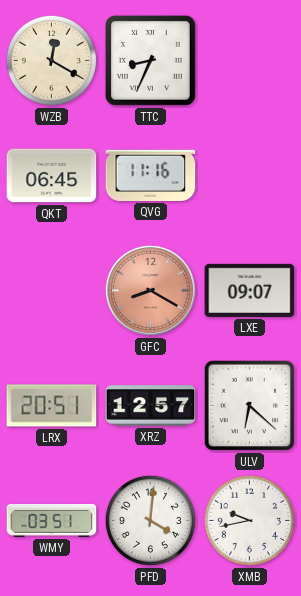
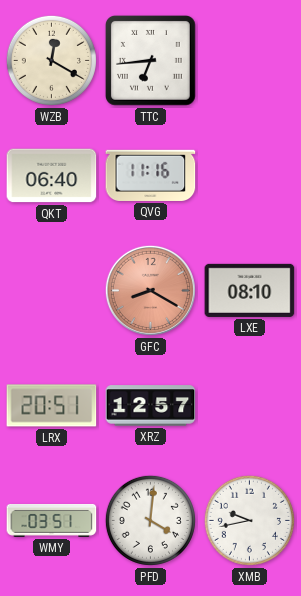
TTC: 8:34 -> 6:44
QKT: 06:45 -> 06:40
LXE: 09:07 -> 08:10
ULV: 6:22 -> none
